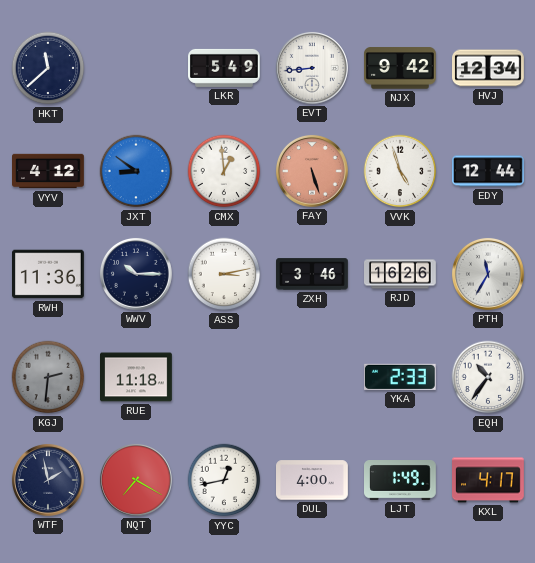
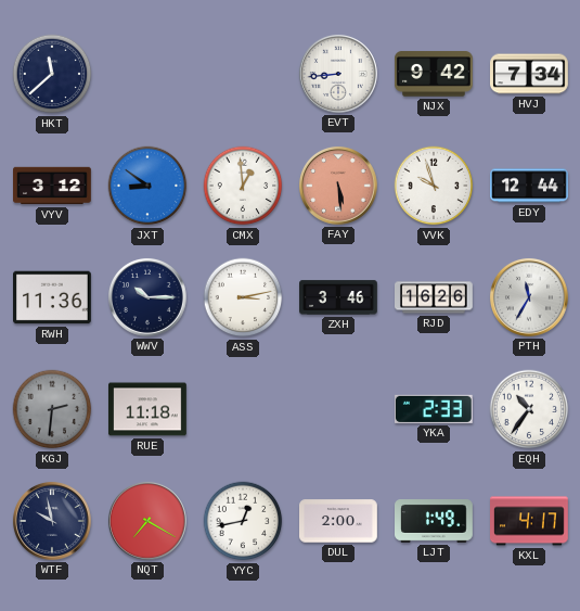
LKR: 5:49 -> none
HVJ: 12:34 -> 7:34
VYV: 4:12 -> 3:12
FAY: 5:27 -> 5:29
VVK: 4:57 -> 9:57
WTF: 1:58 -> 9:58
DUL: 4:00 -> 2:00
